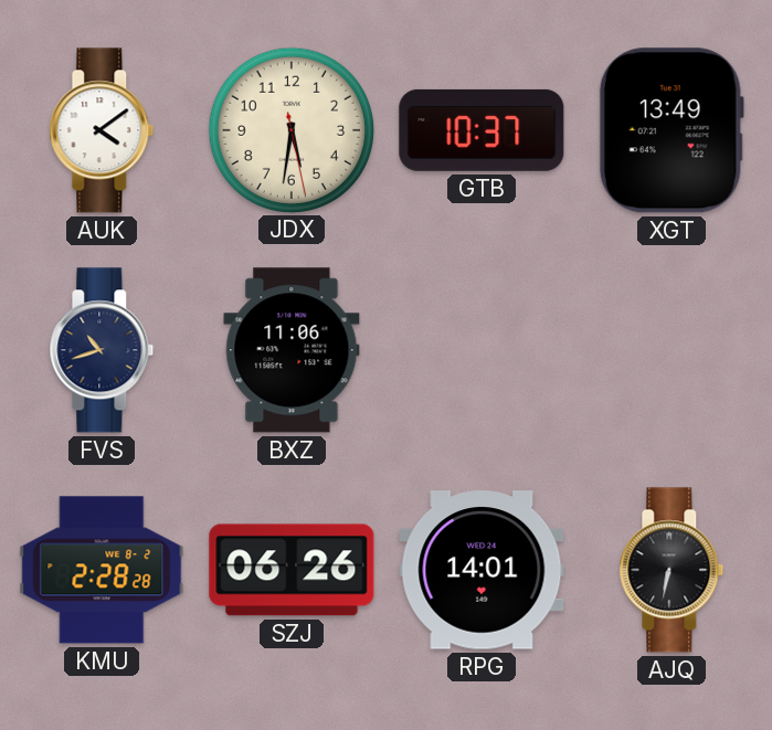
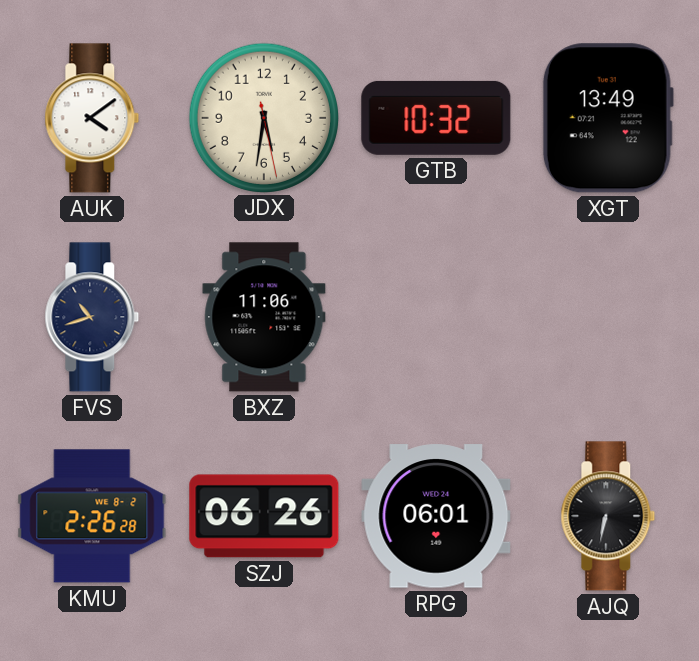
GTB: 10:37 -> 10:32
KMU: 2:28 -> 2:26
RPG: 14:01 -> 06:01
